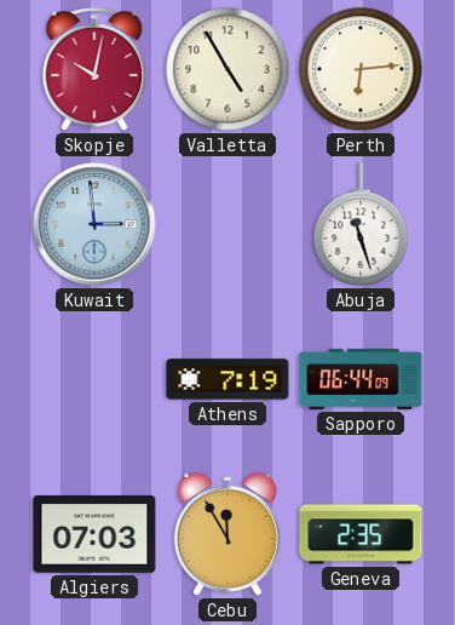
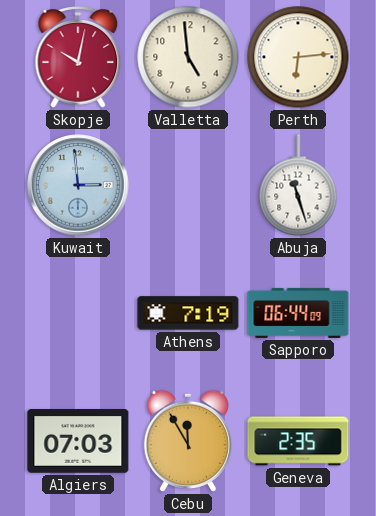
Valletta: 4:55 -> 4:59
